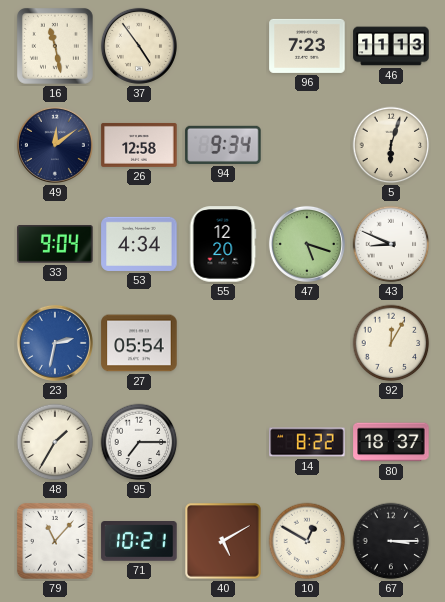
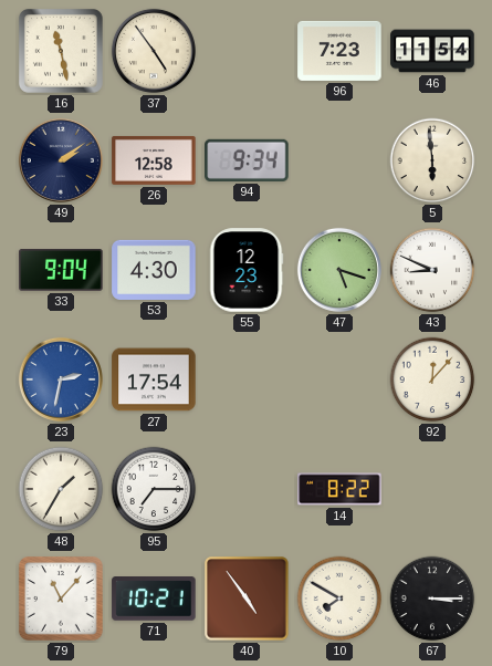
46: 11:13 -> 11:54
49: 12:09 -> 2:09
5: 6:03 -> 5:59
53: 4:34 -> 4:30
55: 12:20 -> 12:23
27: 05:54 -> 17:54
92: 12:05 -> 12:07
80: 18:37 -> none
40: 5:10 -> 4:54
10: 12:50 -> 7:50
